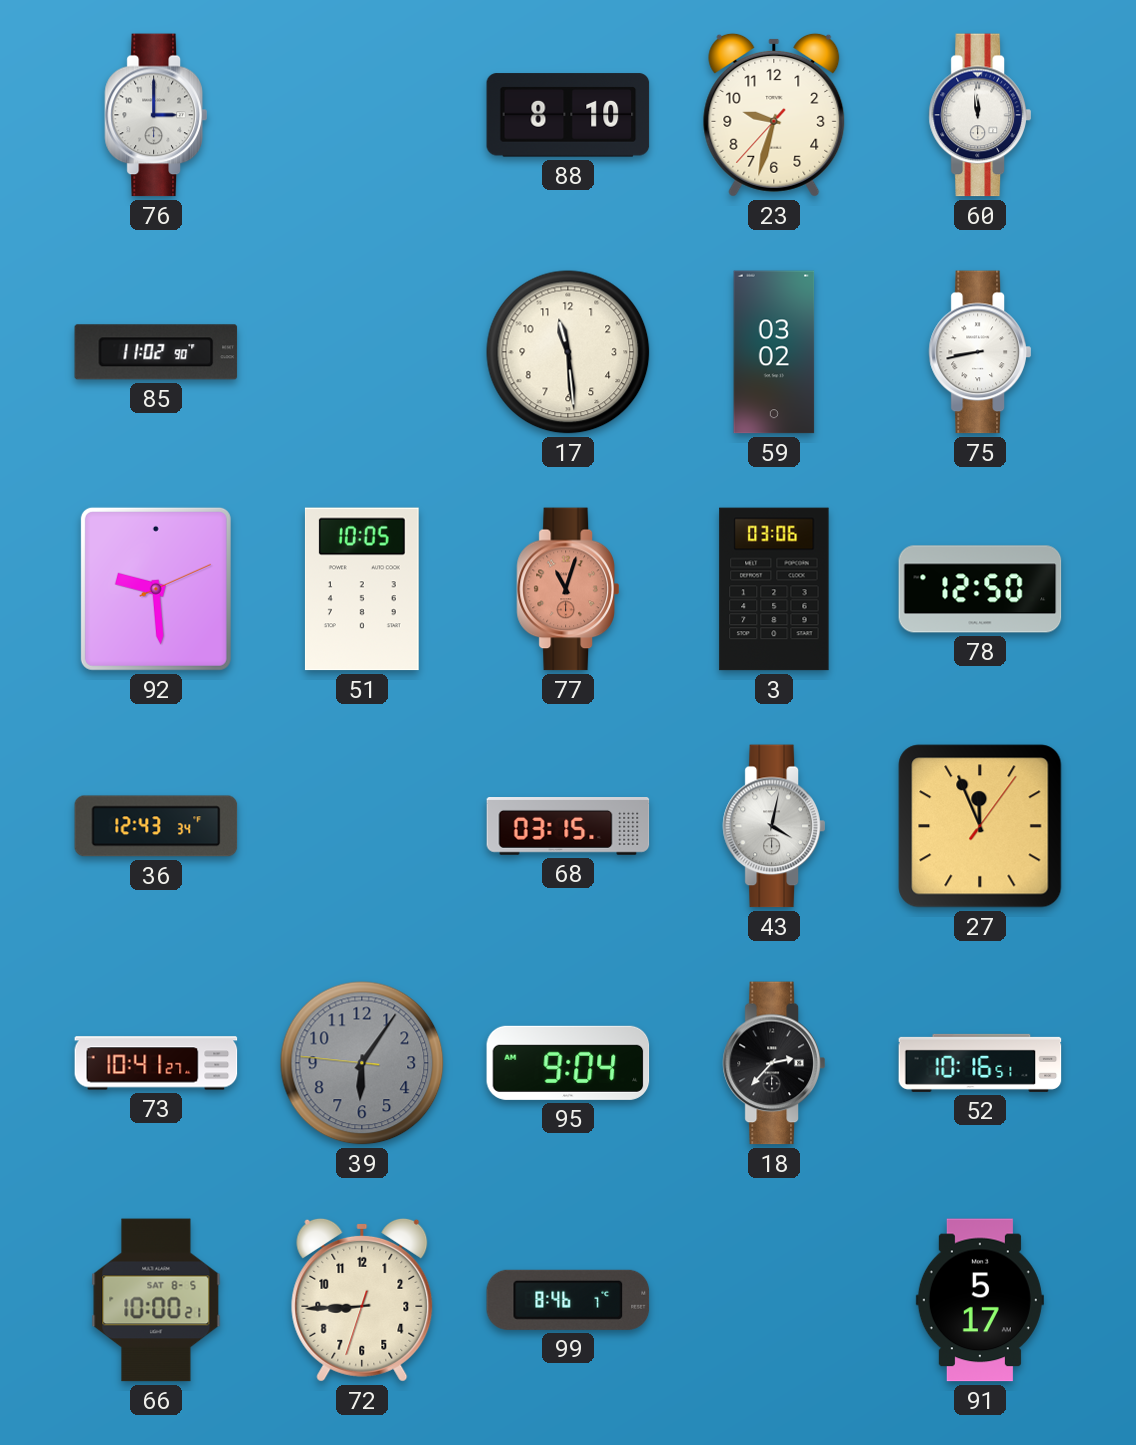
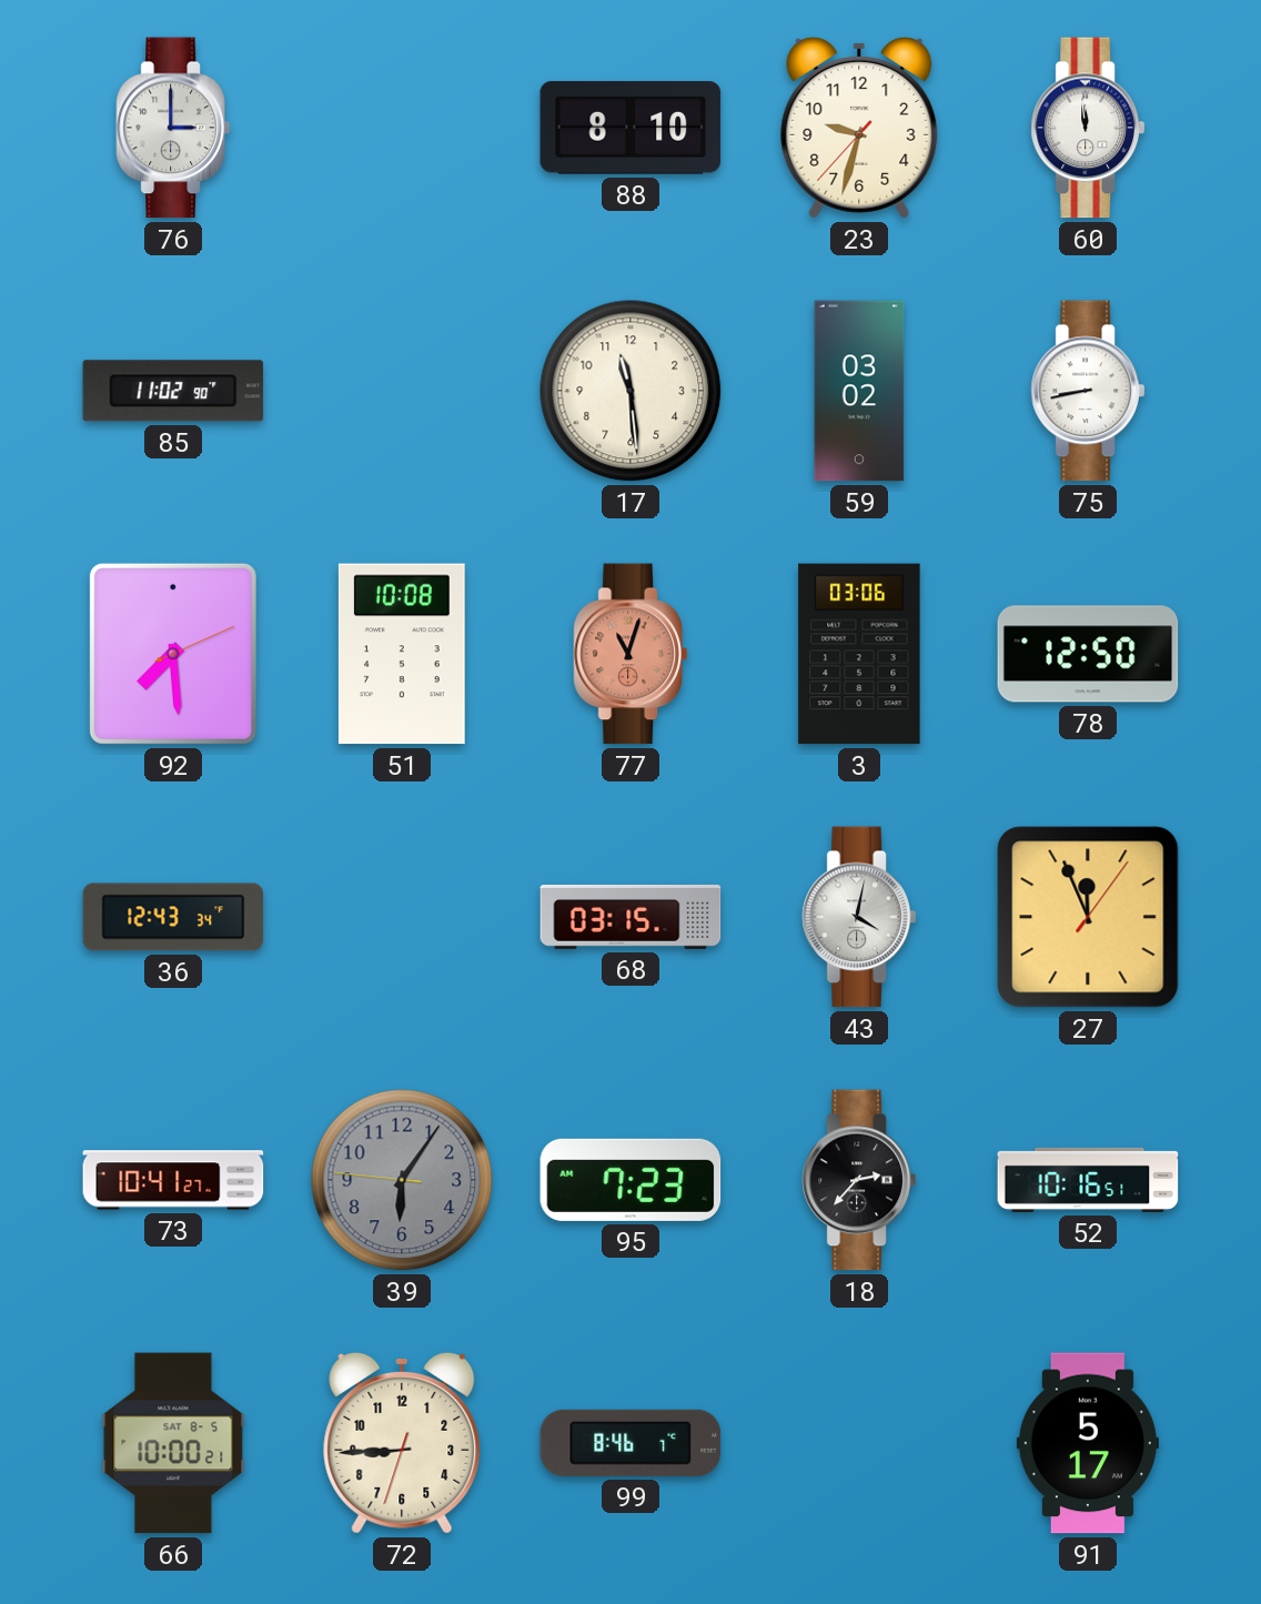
92: 9:29 -> 7:29
51: 10:05 -> 10:08
95: 9:04 -> 7:23
